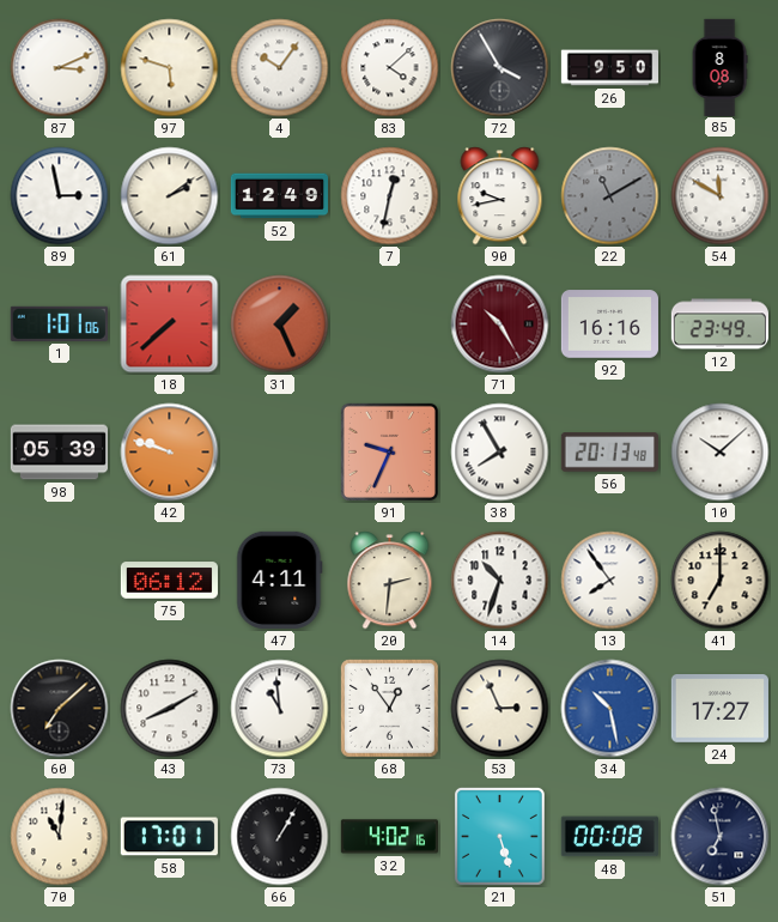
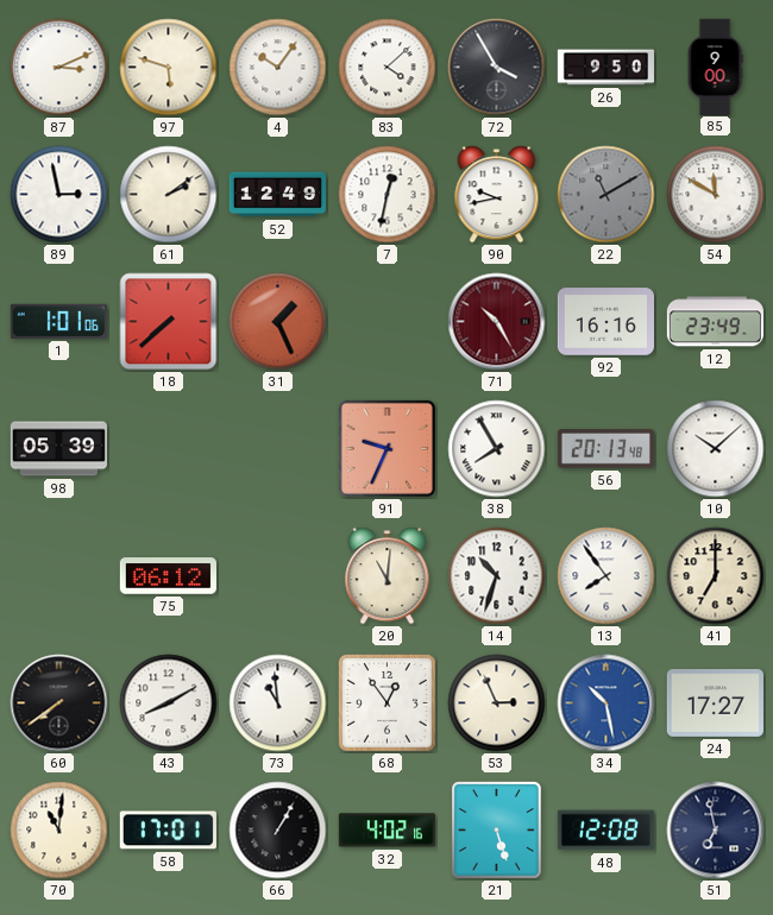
85: 8:08 -> 9:00
42: 9:48 -> none
47: 4:11 -> none
20: 2:31 -> 11:01
60: 7:08 -> 7:39
48: 00:08 -> 12:08
